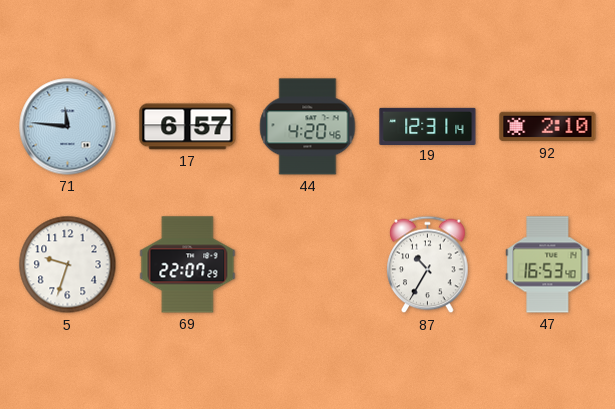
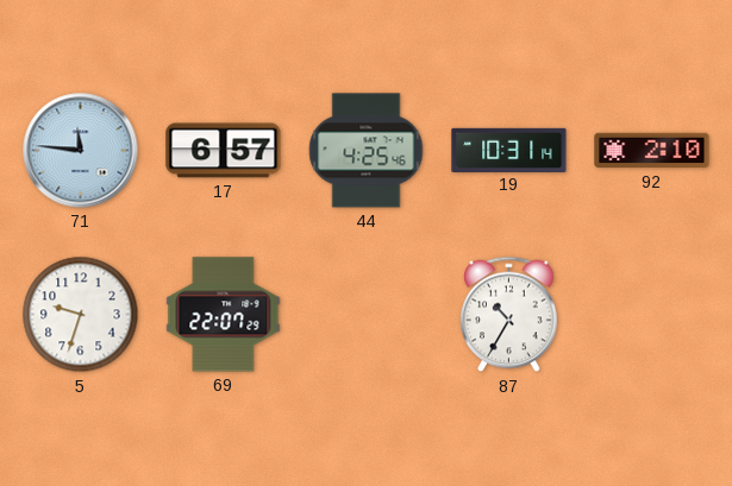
44: 4:20 -> 4:25
19: 12:31 -> 10:31
47: 16:53 -> none
